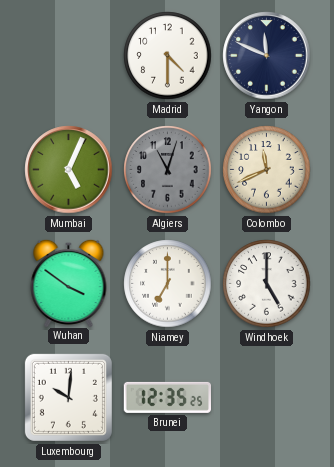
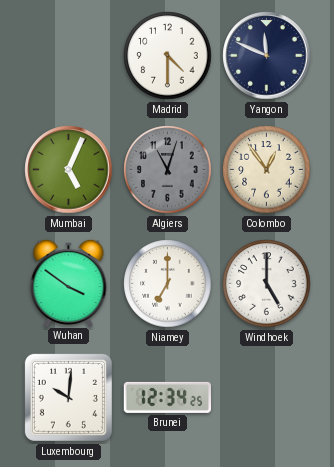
Colombo: 11:41 -> 12:54
Brunei: 12:35 -> 12:34
